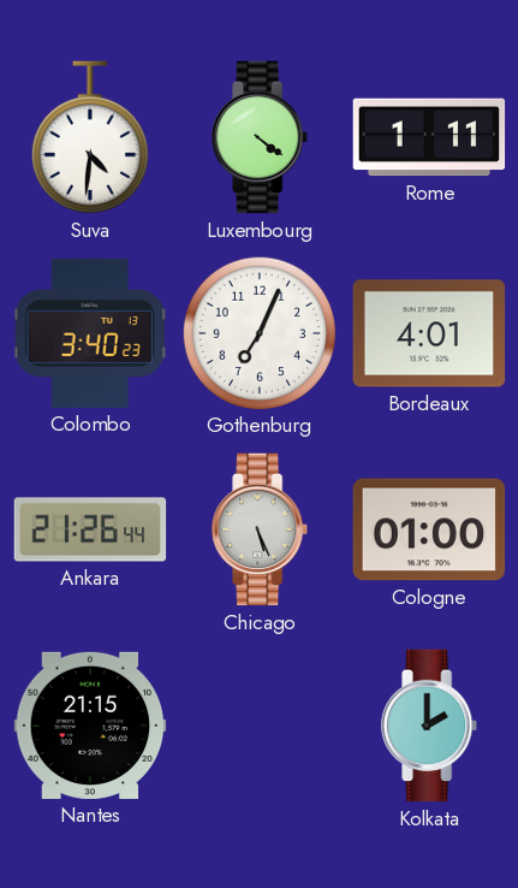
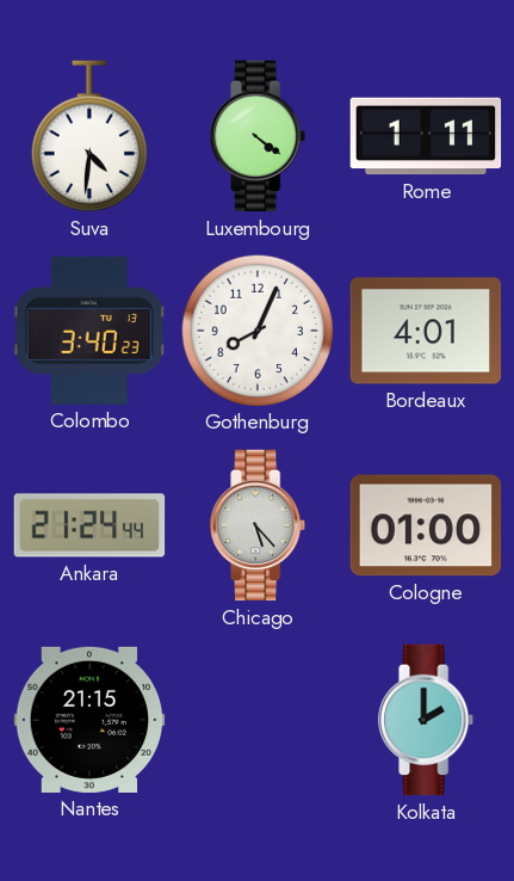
Gothenburg: 7:04 -> 8:04
Ankara: 21:26 -> 21:24
Chicago: 5:26 -> 5:23
